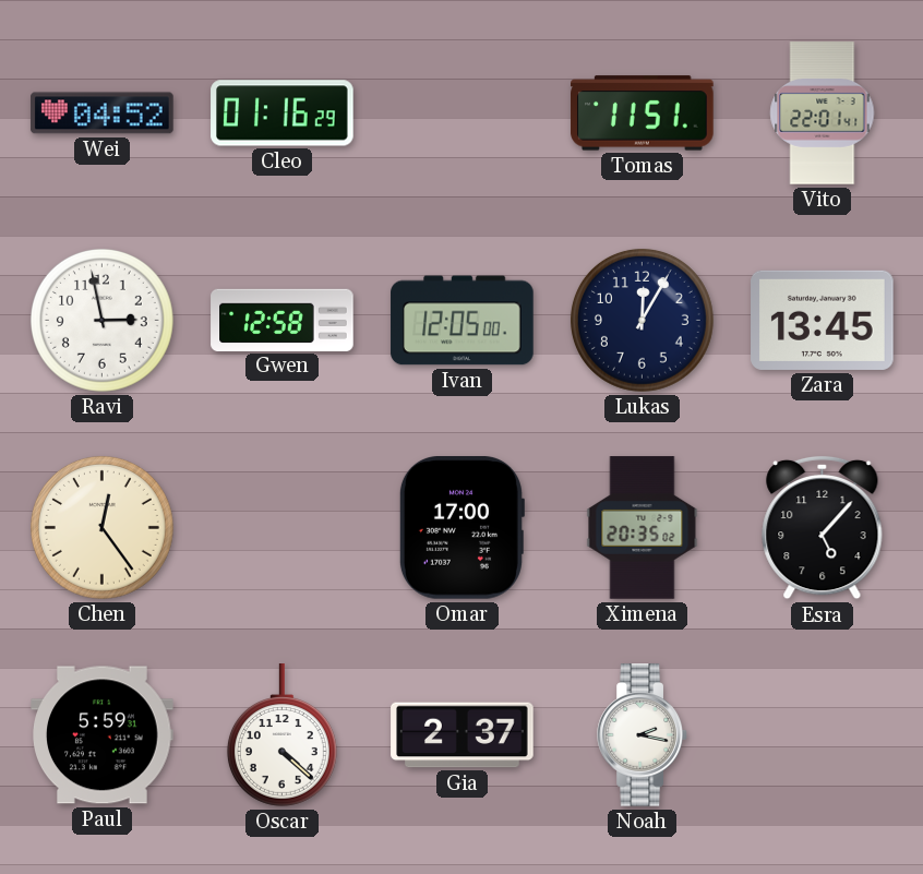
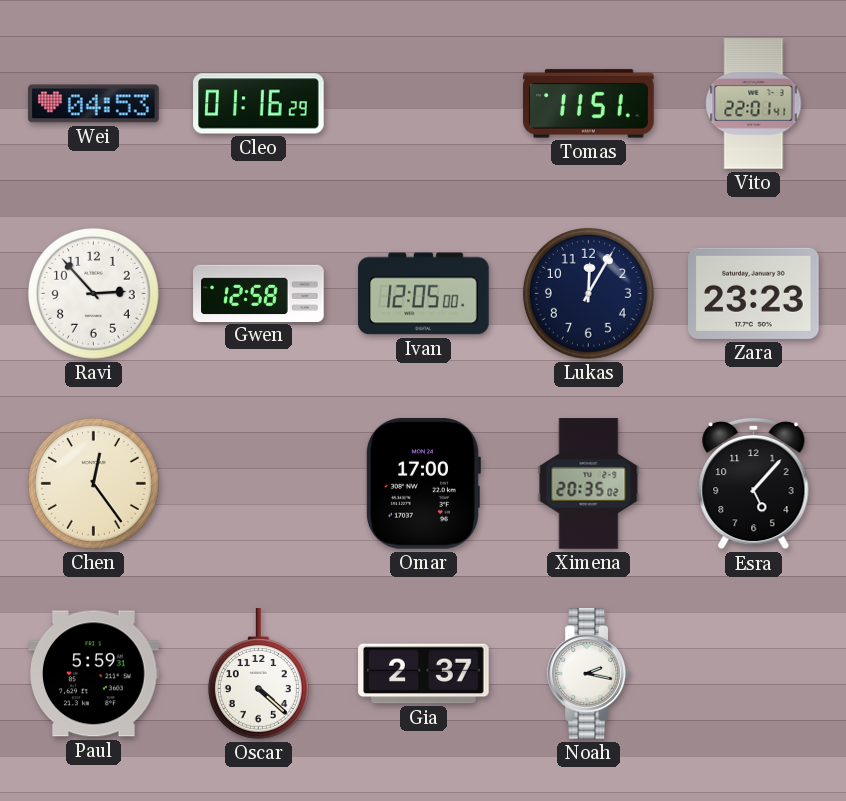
Wei: 04:52 -> 04:53
Ravi: 2:58 -> 2:53
Zara: 13:45 -> 23:23
